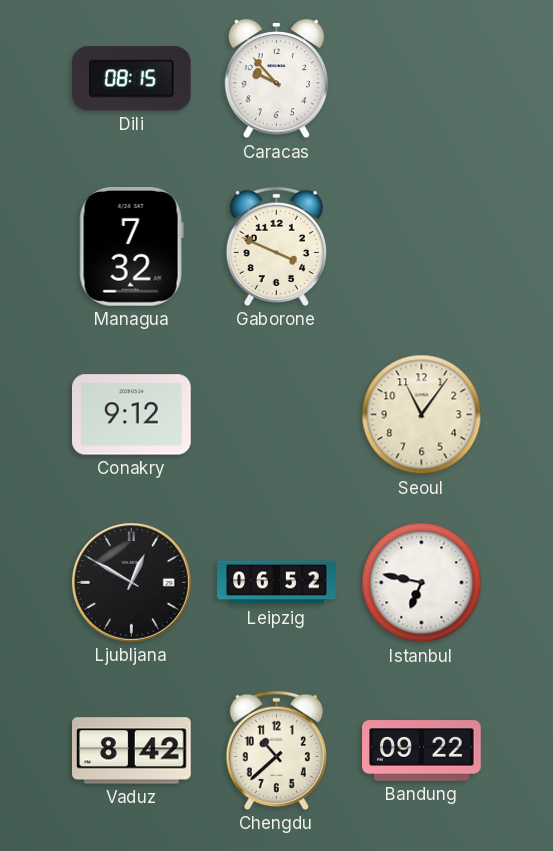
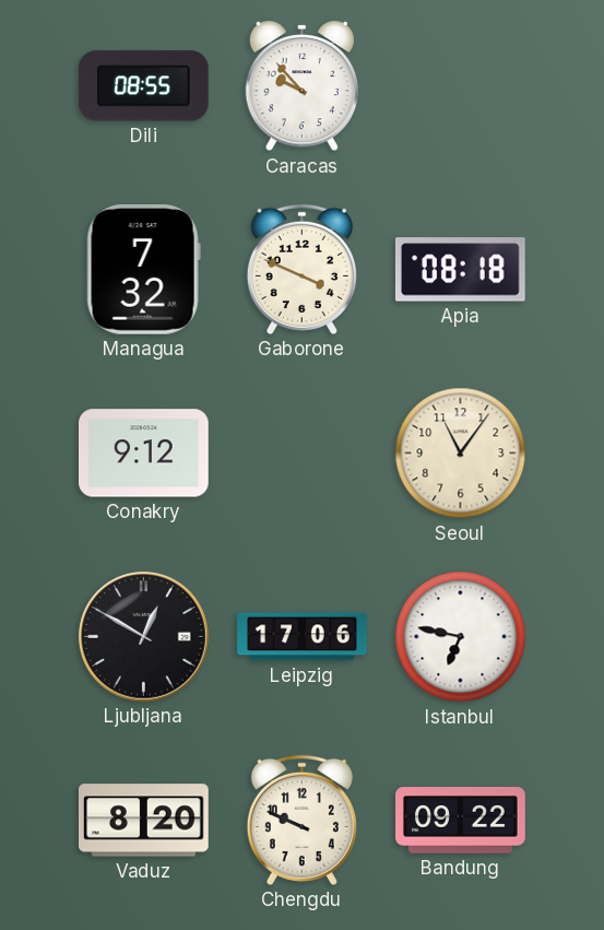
Dili: 08:15 -> 08:55
Apia: none -> 08:18
Leipzig: 06:52 -> 17:06
Vaduz: 8:42 -> 8:20
Chengdu: 10:38 -> 9:49
